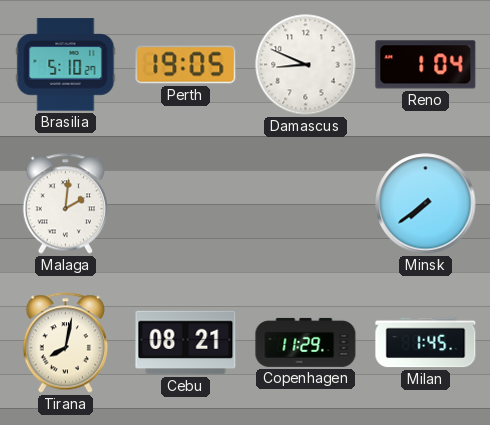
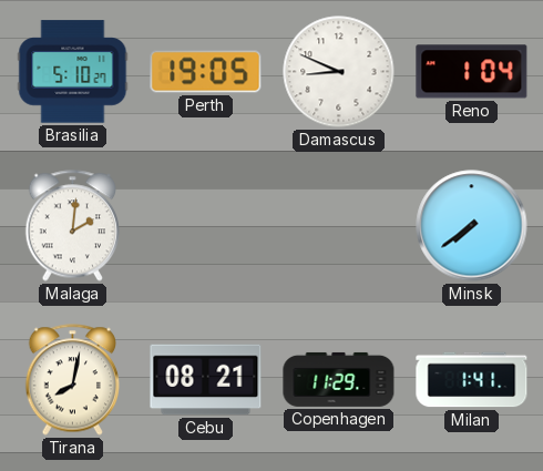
Milan: 1:45 -> 1:41
